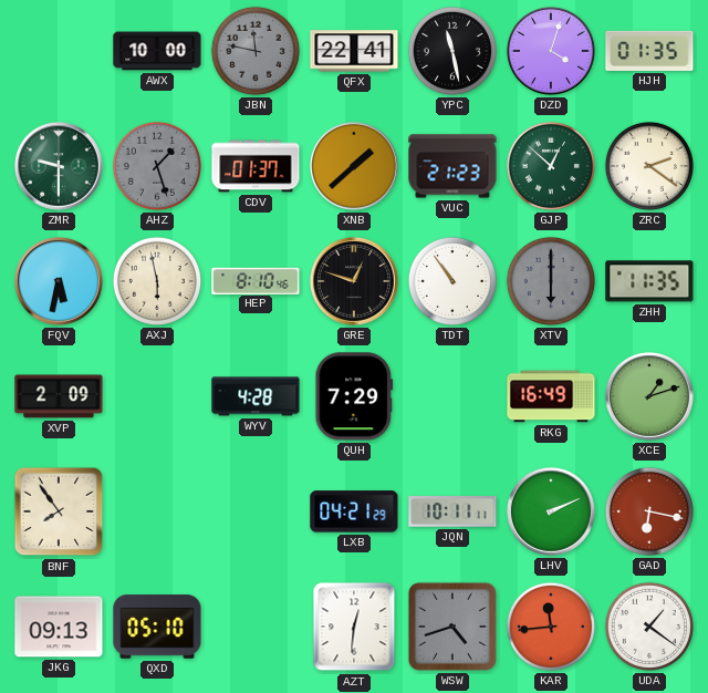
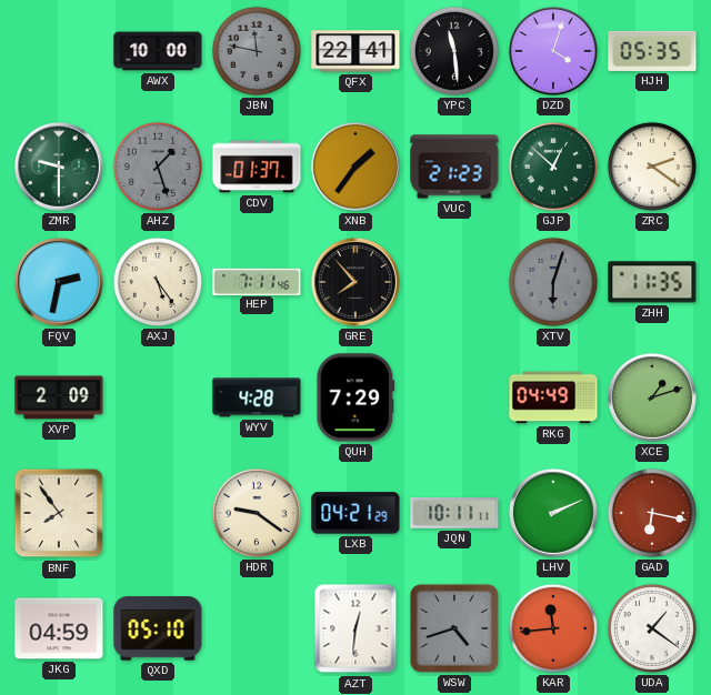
YPC: 11:28 -> 11:29
HJH: 01:35 -> 05:35
XNB: 1:38 -> 1:36
FQV: 5:32 -> 2:32
AXJ: 5:58 -> 5:24
HEP: 8:10 -> 7:11
GRE: 12:48 -> 7:53
TDT: 10:54 -> none
XTV: 6:00 -> 6:03
RKG: 16:49 -> 04:49
HDR: none -> 9:21
JKG: 09:13 -> 04:59
